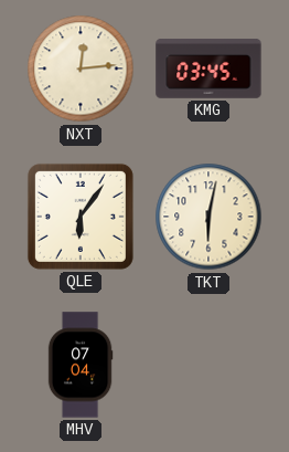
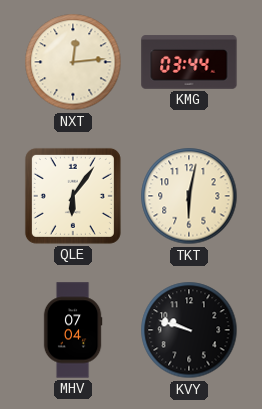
KMG: 03:45 -> 03:44
KVY: none -> 9:48
